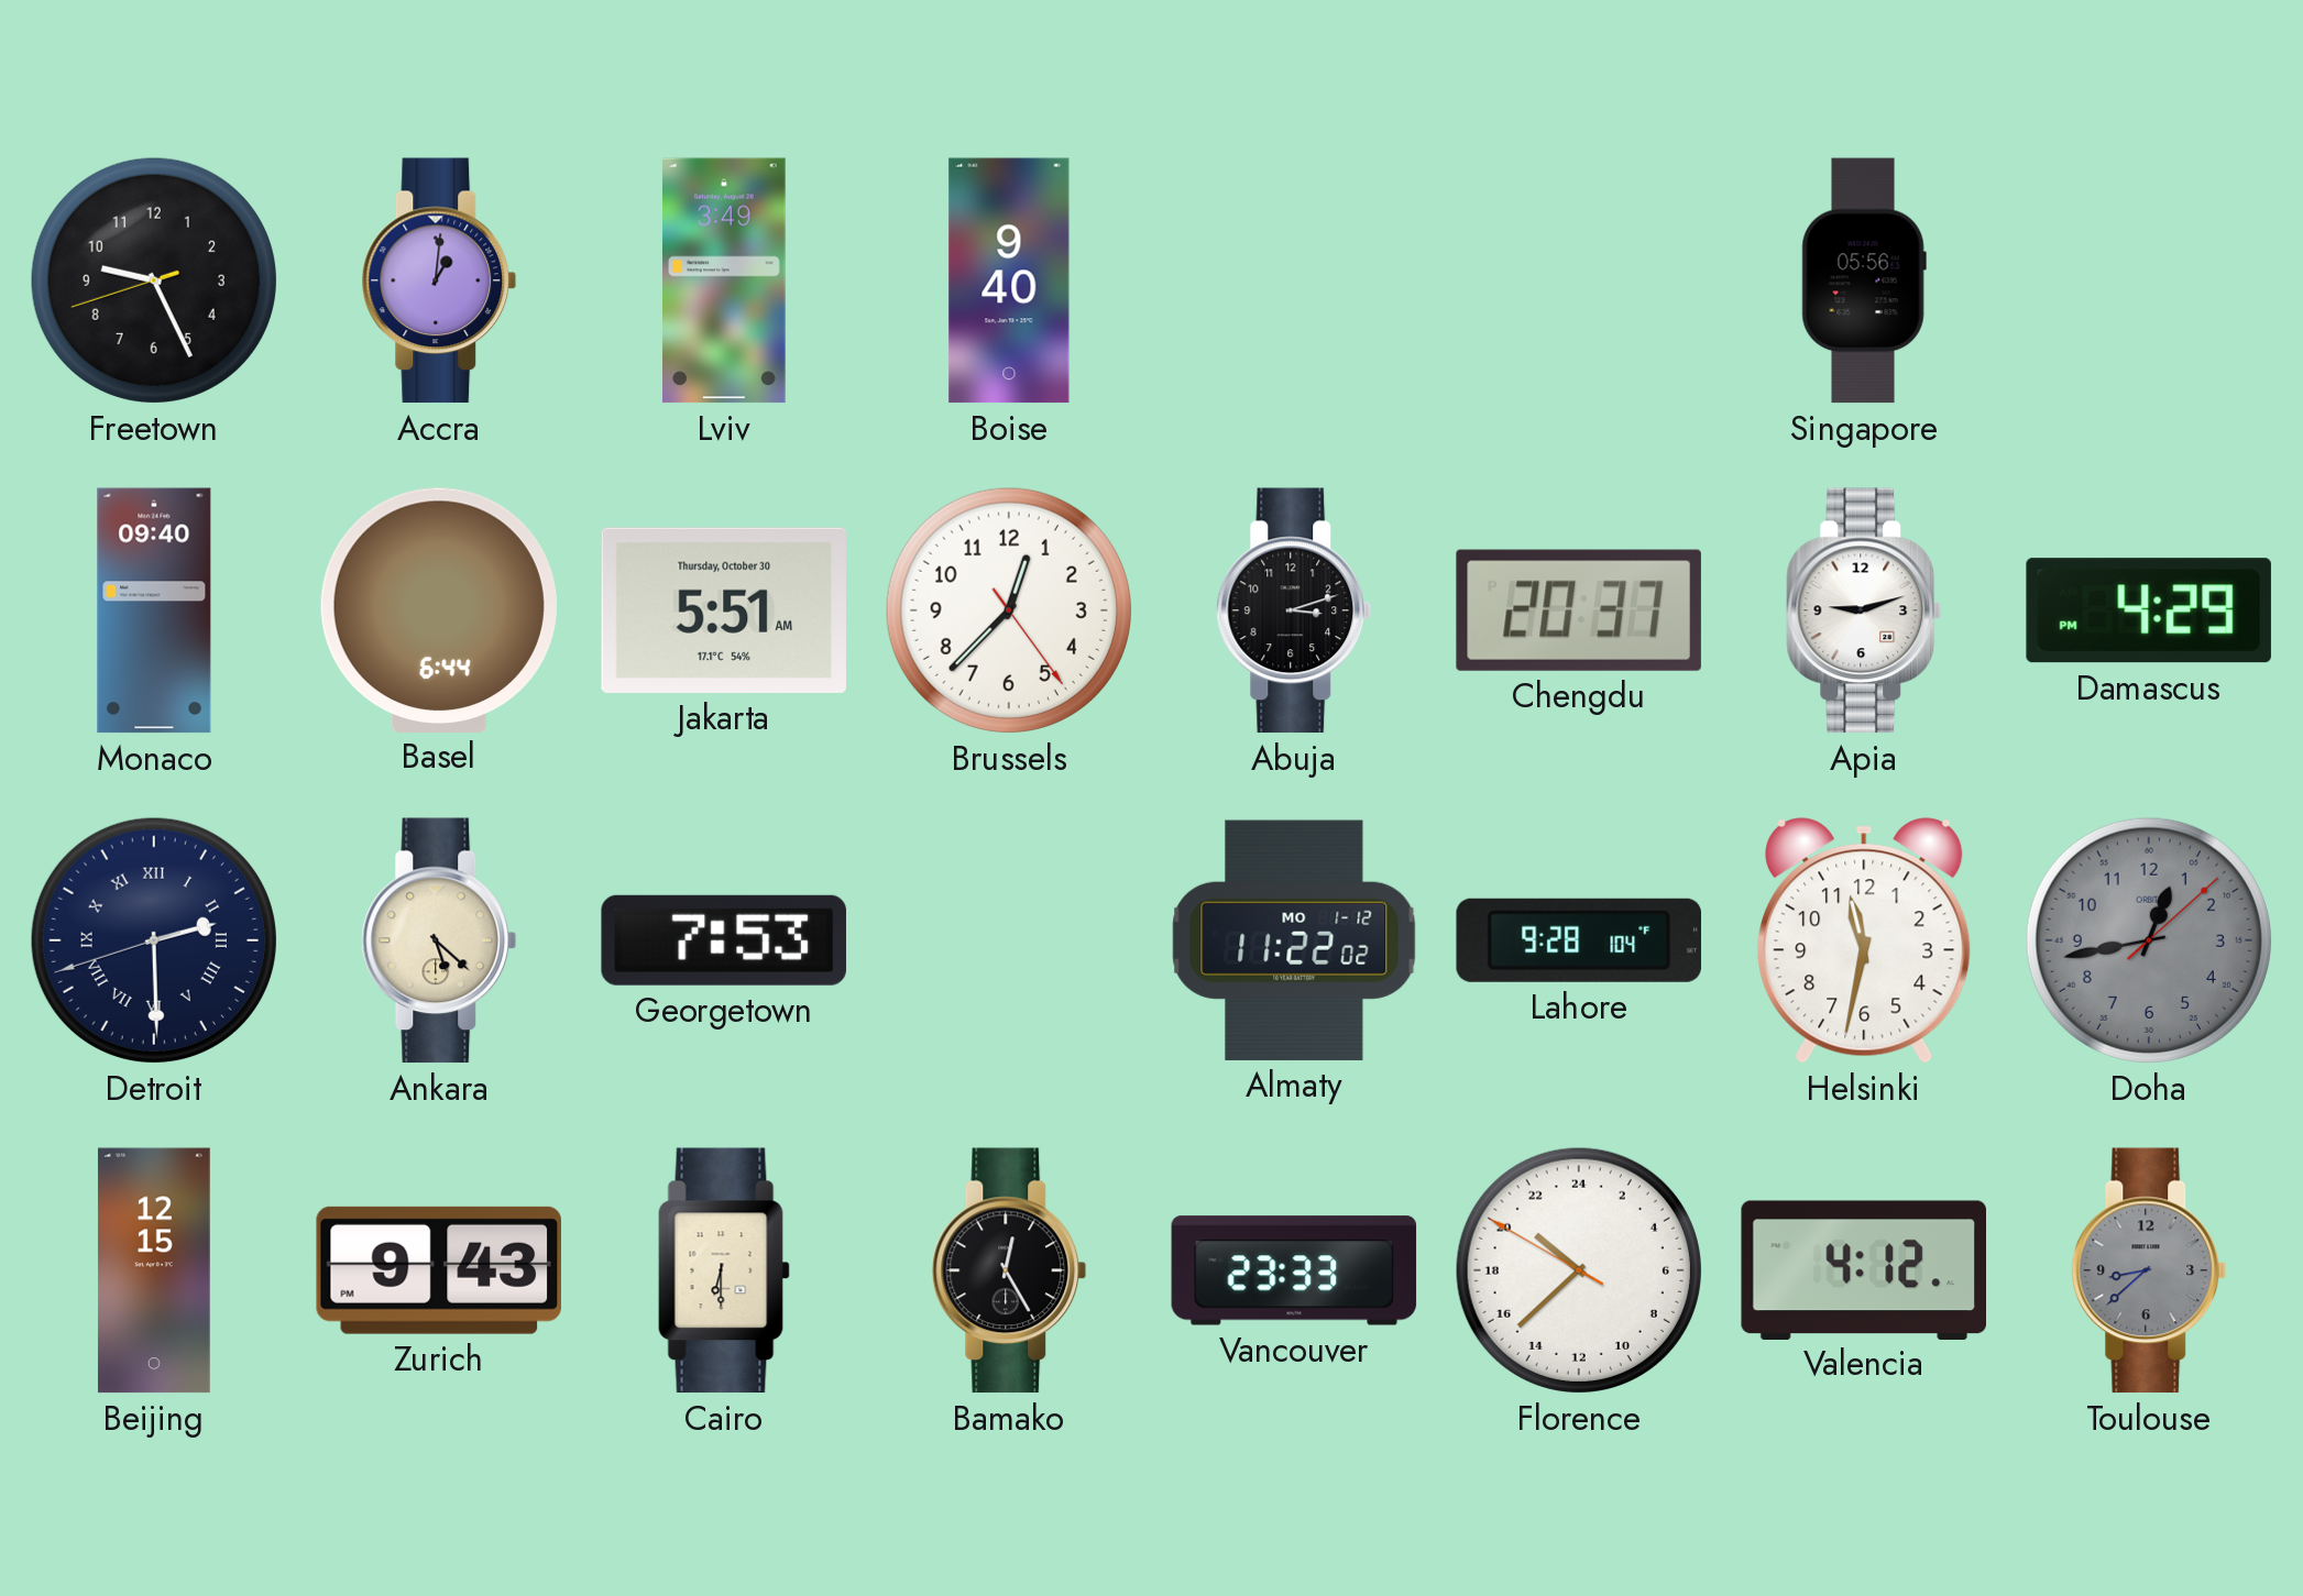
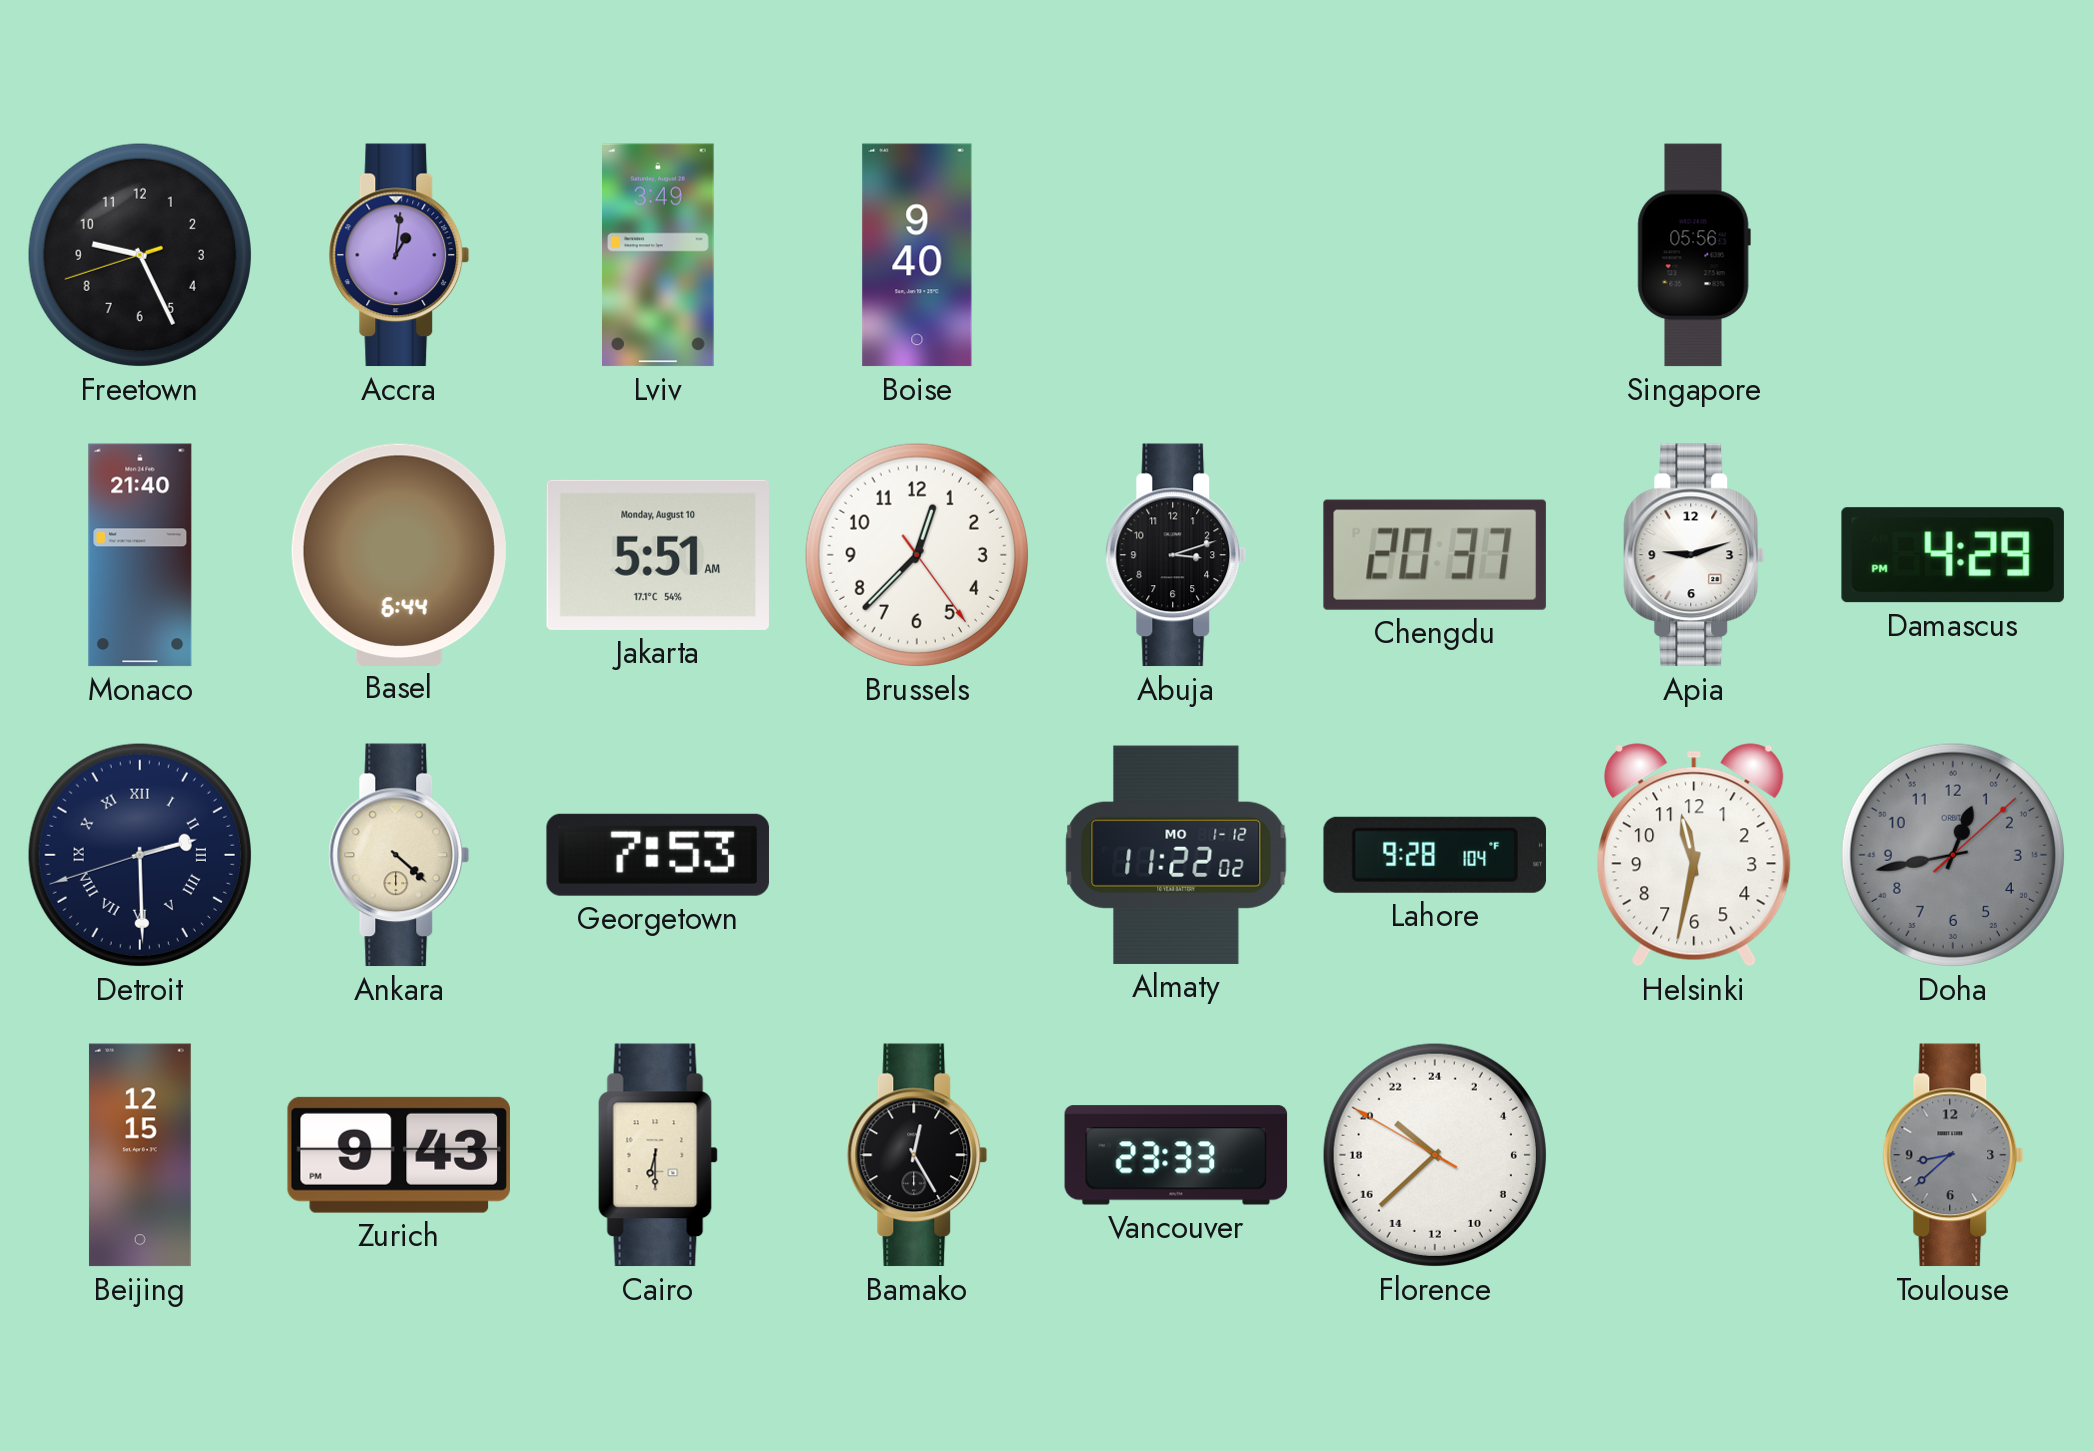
Monaco: 09:40 -> 21:40
Jakarta date: Thursday, October 30 -> Monday, August 10
Ankara: 5:22 -> 4:22
Valencia: 4:12 -> none
